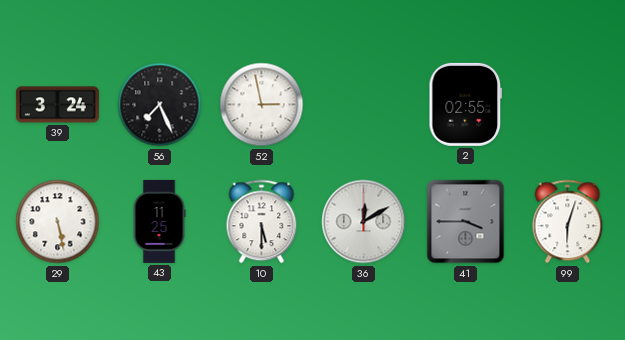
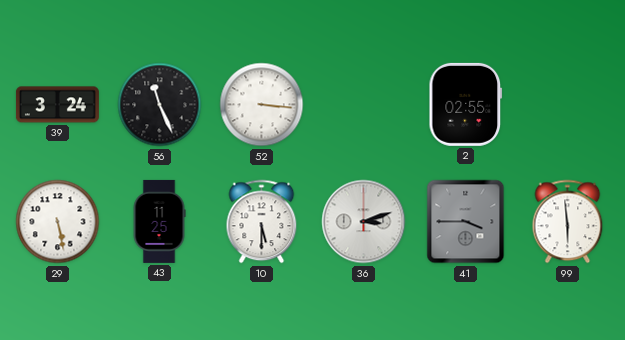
56: 7:26 -> 11:26
52: 2:58 -> 3:16
36: 12:10 -> 3:12
99: 6:03 -> 5:59
